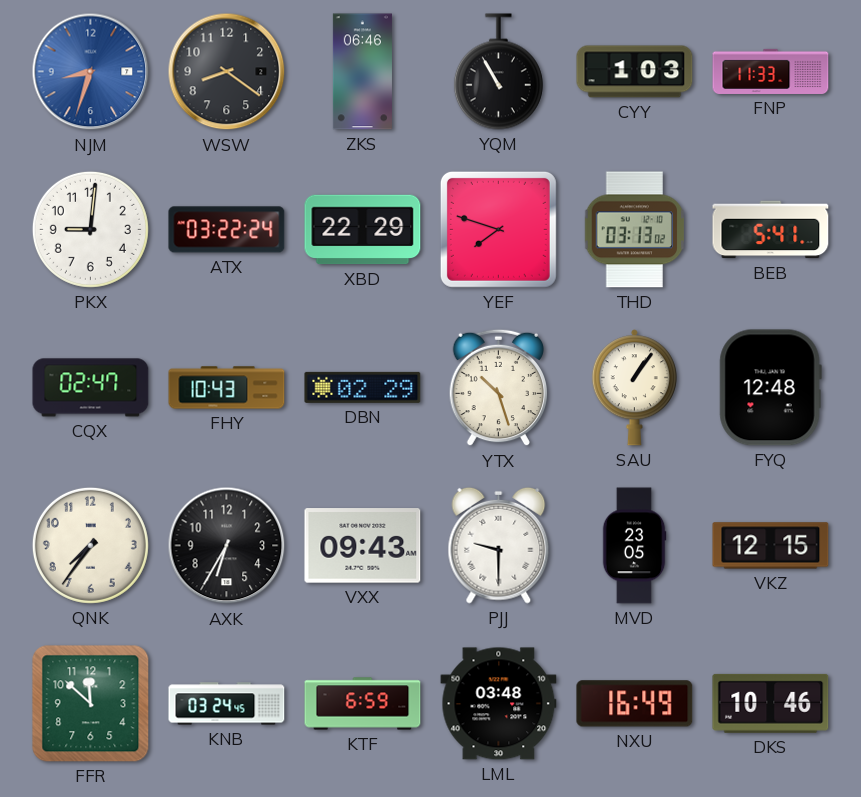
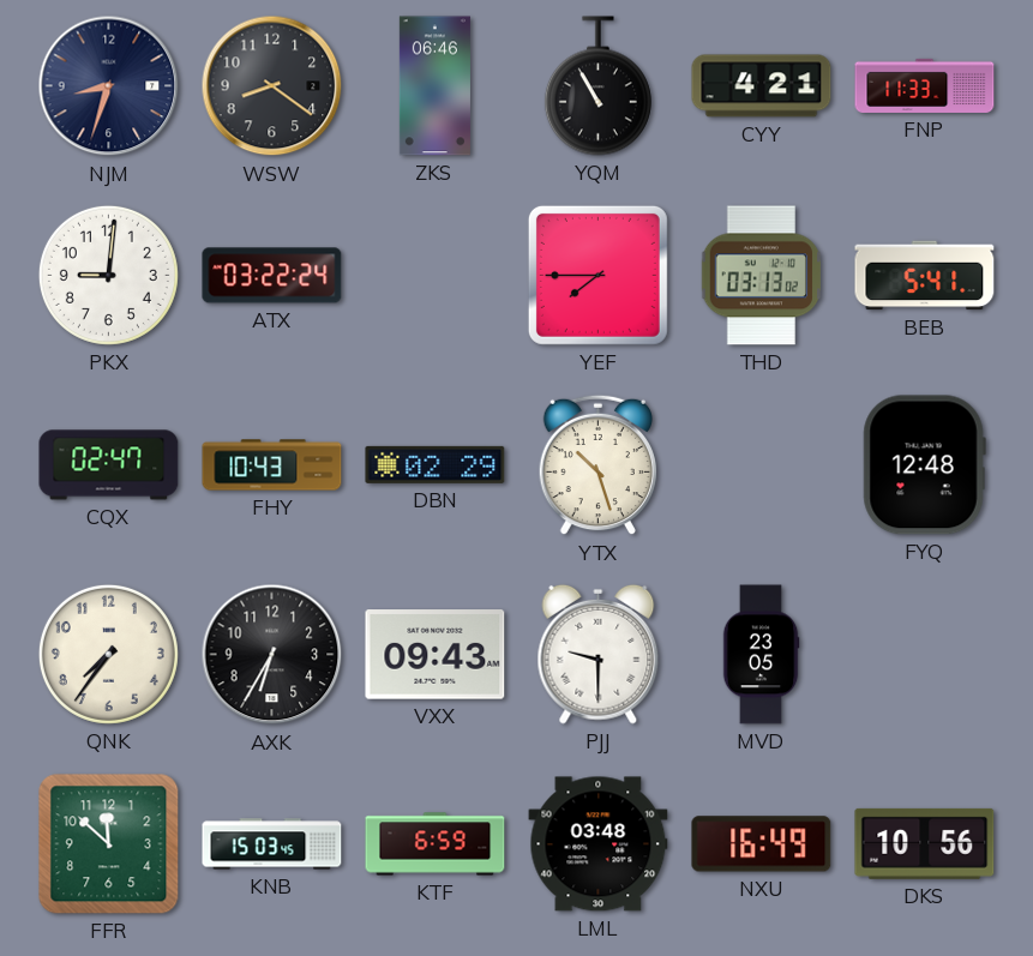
NJM dial: blue -> navy
CYY: 1:03 -> 4:21
XBD: 22:29 -> none
YEF: 7:48 -> 7:45
SAU: 1:06 -> none
VKZ: 12:15 -> none
KNB: 03:24 -> 15:03
DKS: 10:46 -> 10:56
